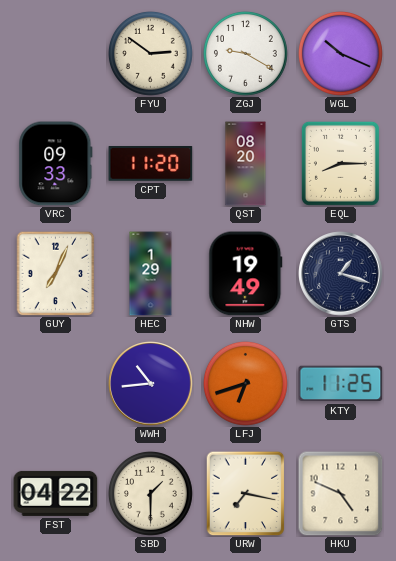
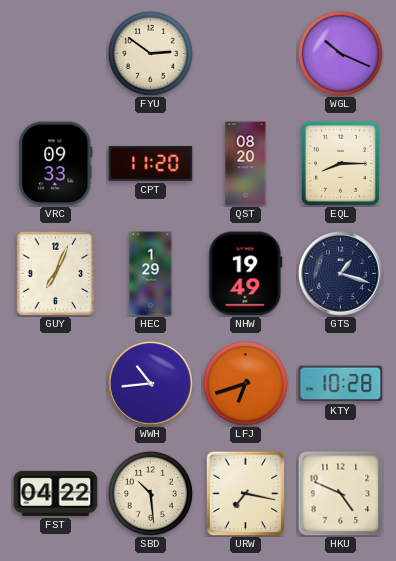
ZGJ: 9:20 -> none
KTY: 11:25 -> 10:28
SBD: 1:30 -> 10:29
